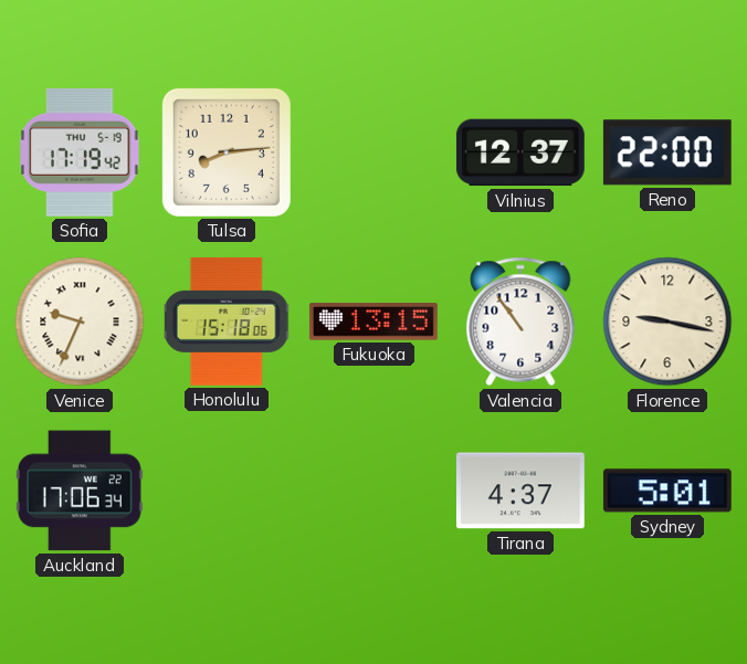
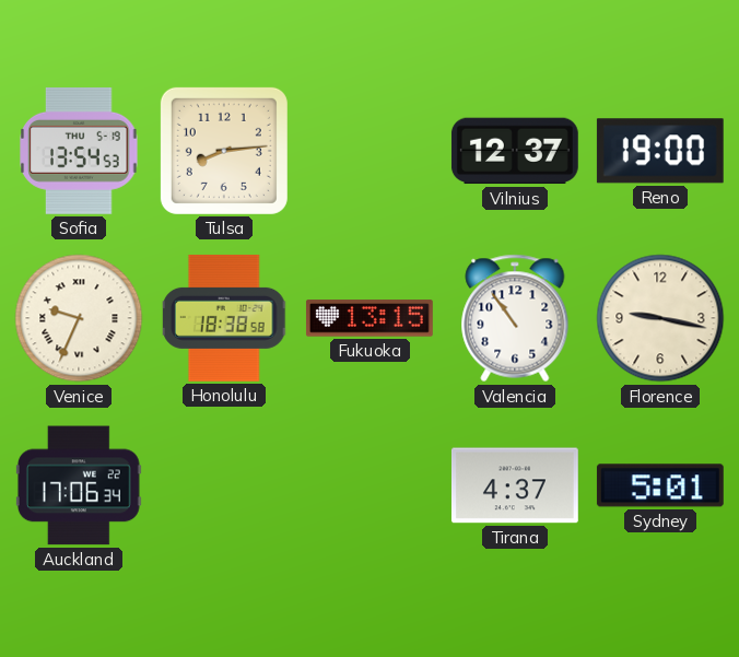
Sofia: 17:19 -> 13:54
Reno: 22:00 -> 19:00
Honolulu: 15:18 -> 18:38
